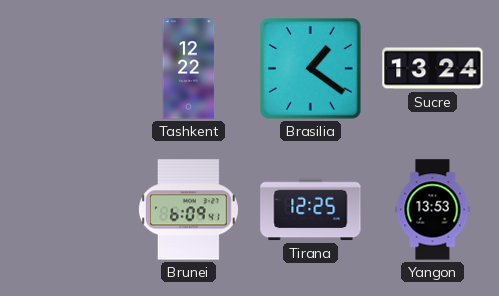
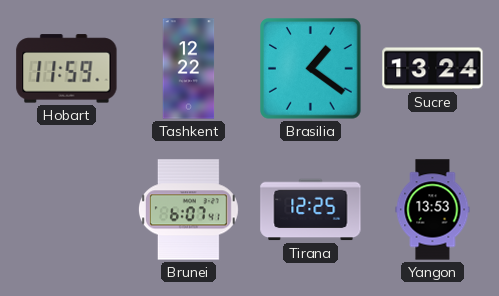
Hobart: none -> 11:59
Brunei: 6:09 -> 6:07
